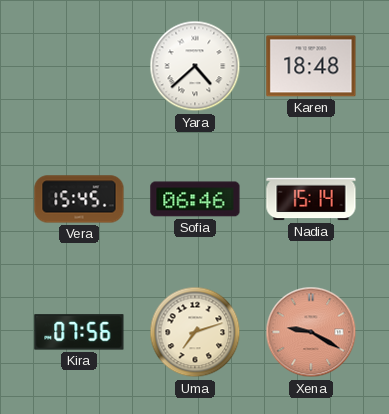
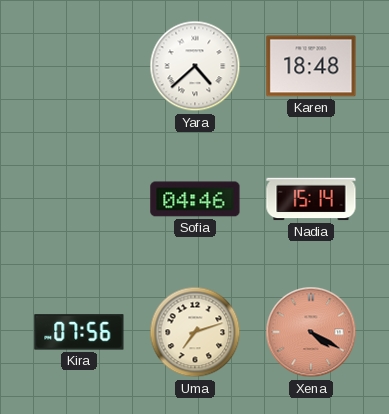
Vera: 15:45 -> none
Sofia: 06:46 -> 04:46
Xena: 9:20 -> 4:20
